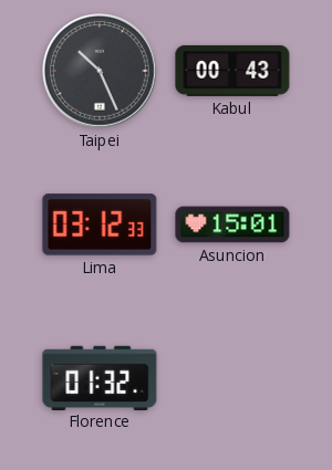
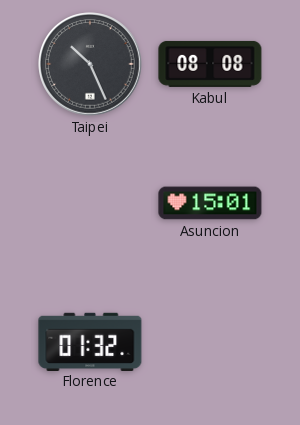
Kabul: 00:43 -> 08:08
Lima: 03:12 -> none
